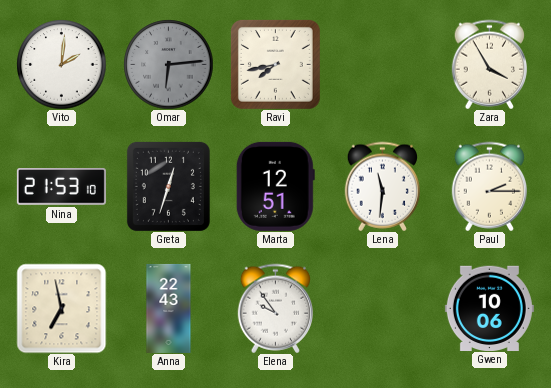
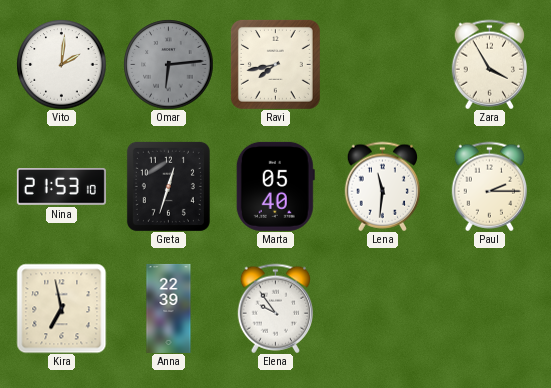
Marta: 12:51 -> 05:40
Anna: 22:43 -> 22:39
Gwen: 10:06 -> none
